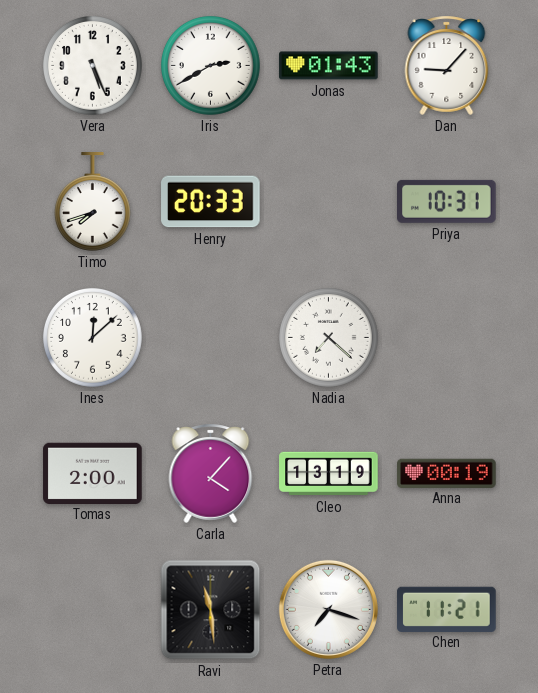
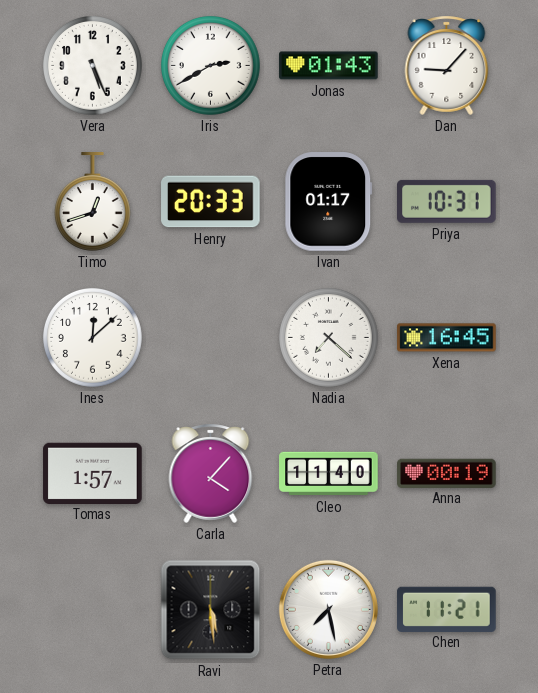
Timo: 7:42 -> 12:42
Ivan: none -> 01:17
Xena: none -> 16:45
Tomas: 2:00 -> 1:57
Cleo: 13:19 -> 11:40
Ravi: 11:29 -> 5:29
Petra: 7:18 -> 7:28
